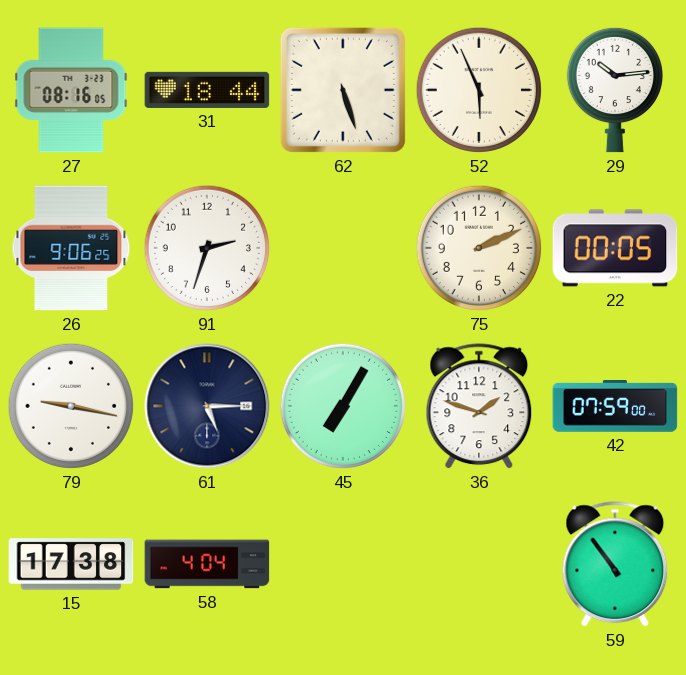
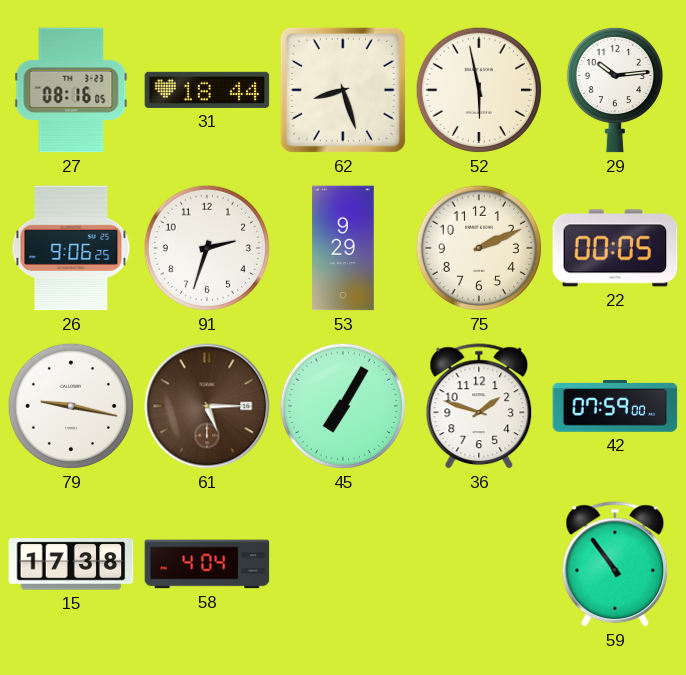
62: 5:27 -> 8:27
52: 5:56 -> 5:58
53: none -> 9:29
61 dial: navy -> brown
